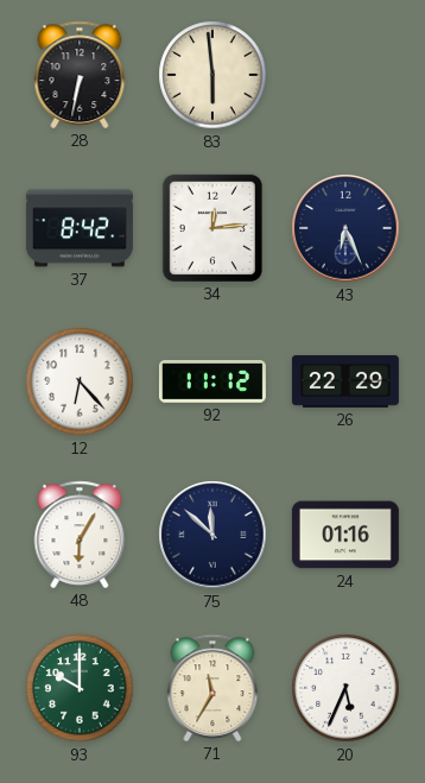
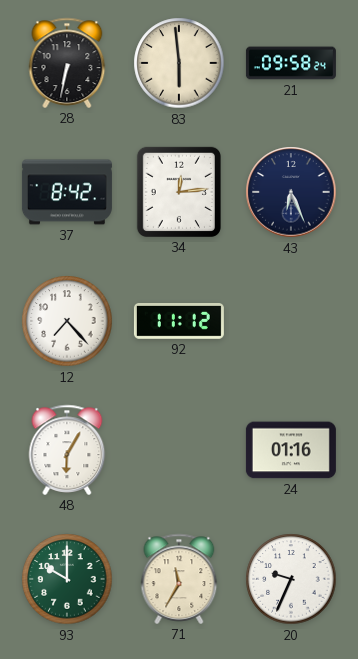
21: none -> 09:58
12: 6:23 -> 7:23
26: 22:29 -> none
75: 11:52 -> none
20: 5:34 -> 9:34
